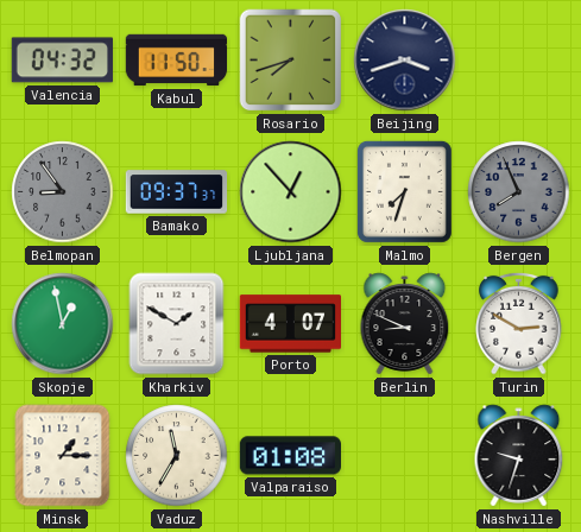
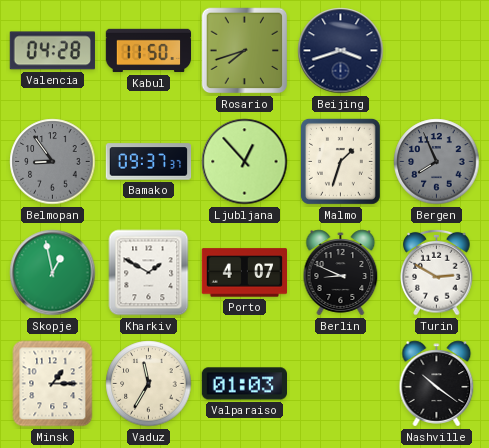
Valencia: 04:32 -> 04:28
Malmo: 7:33 -> 1:33
Valparaiso: 01:08 -> 01:03
Nashville: 9:33 -> 10:21
